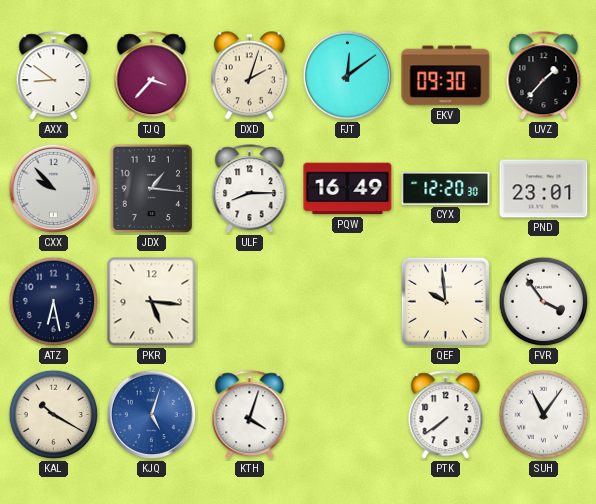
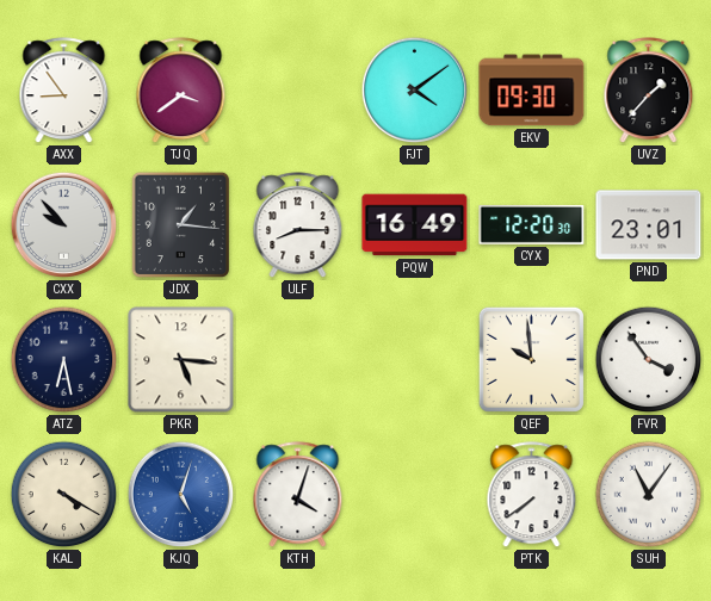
AXX: 8:51 -> 8:54
TJQ: 3:37 -> 3:39
DXD: 2:03 -> none
FJT: 12:09 -> 4:09
KAL: 10:20 -> 4:20
